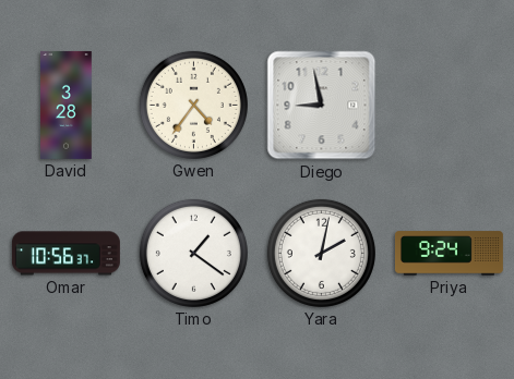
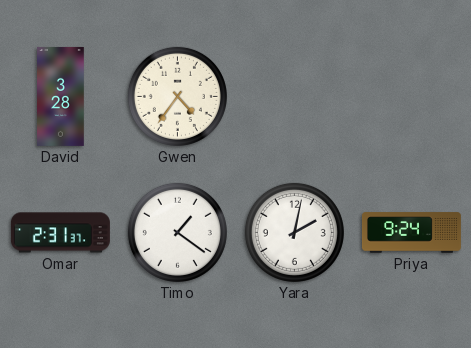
Diego: 8:58 -> none
Omar: 10:56 -> 2:31
